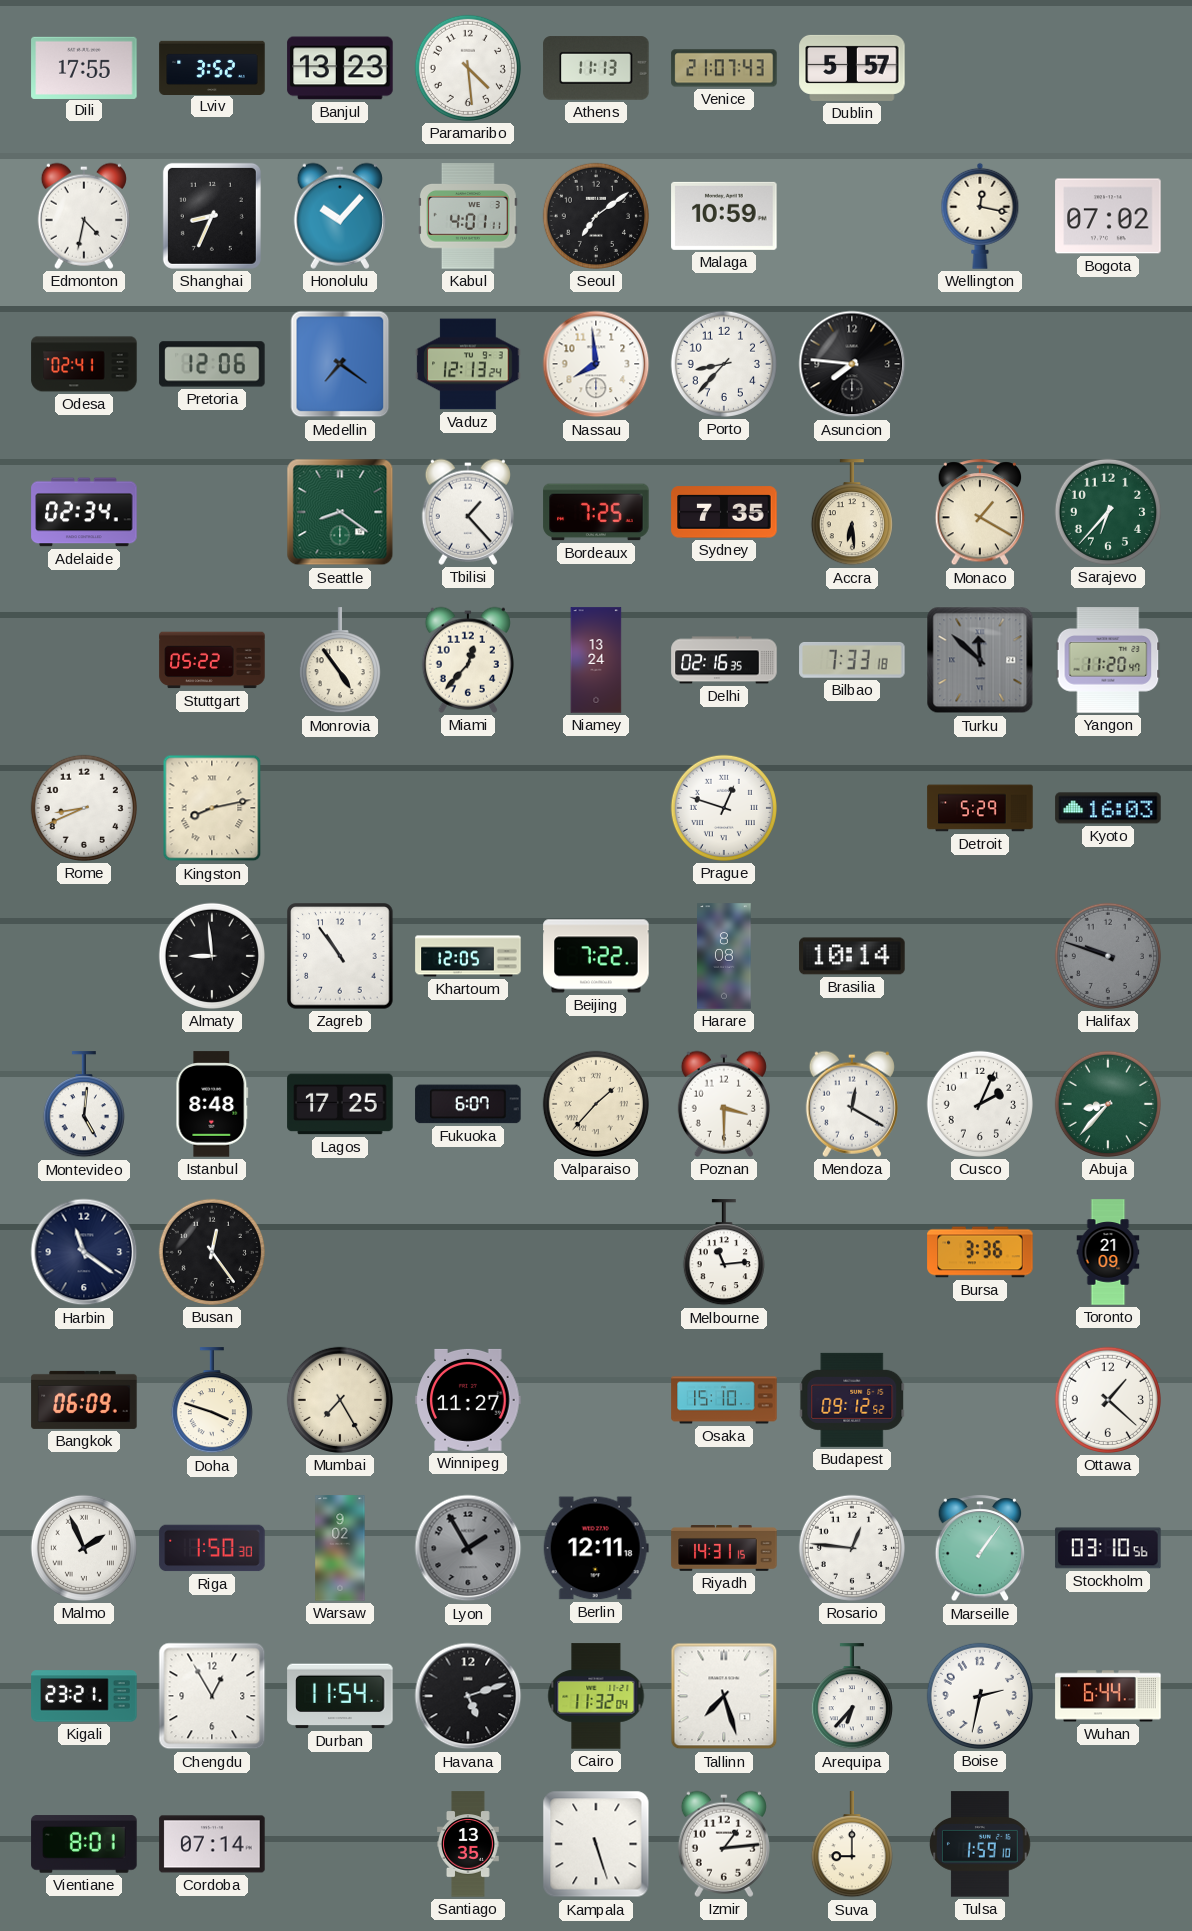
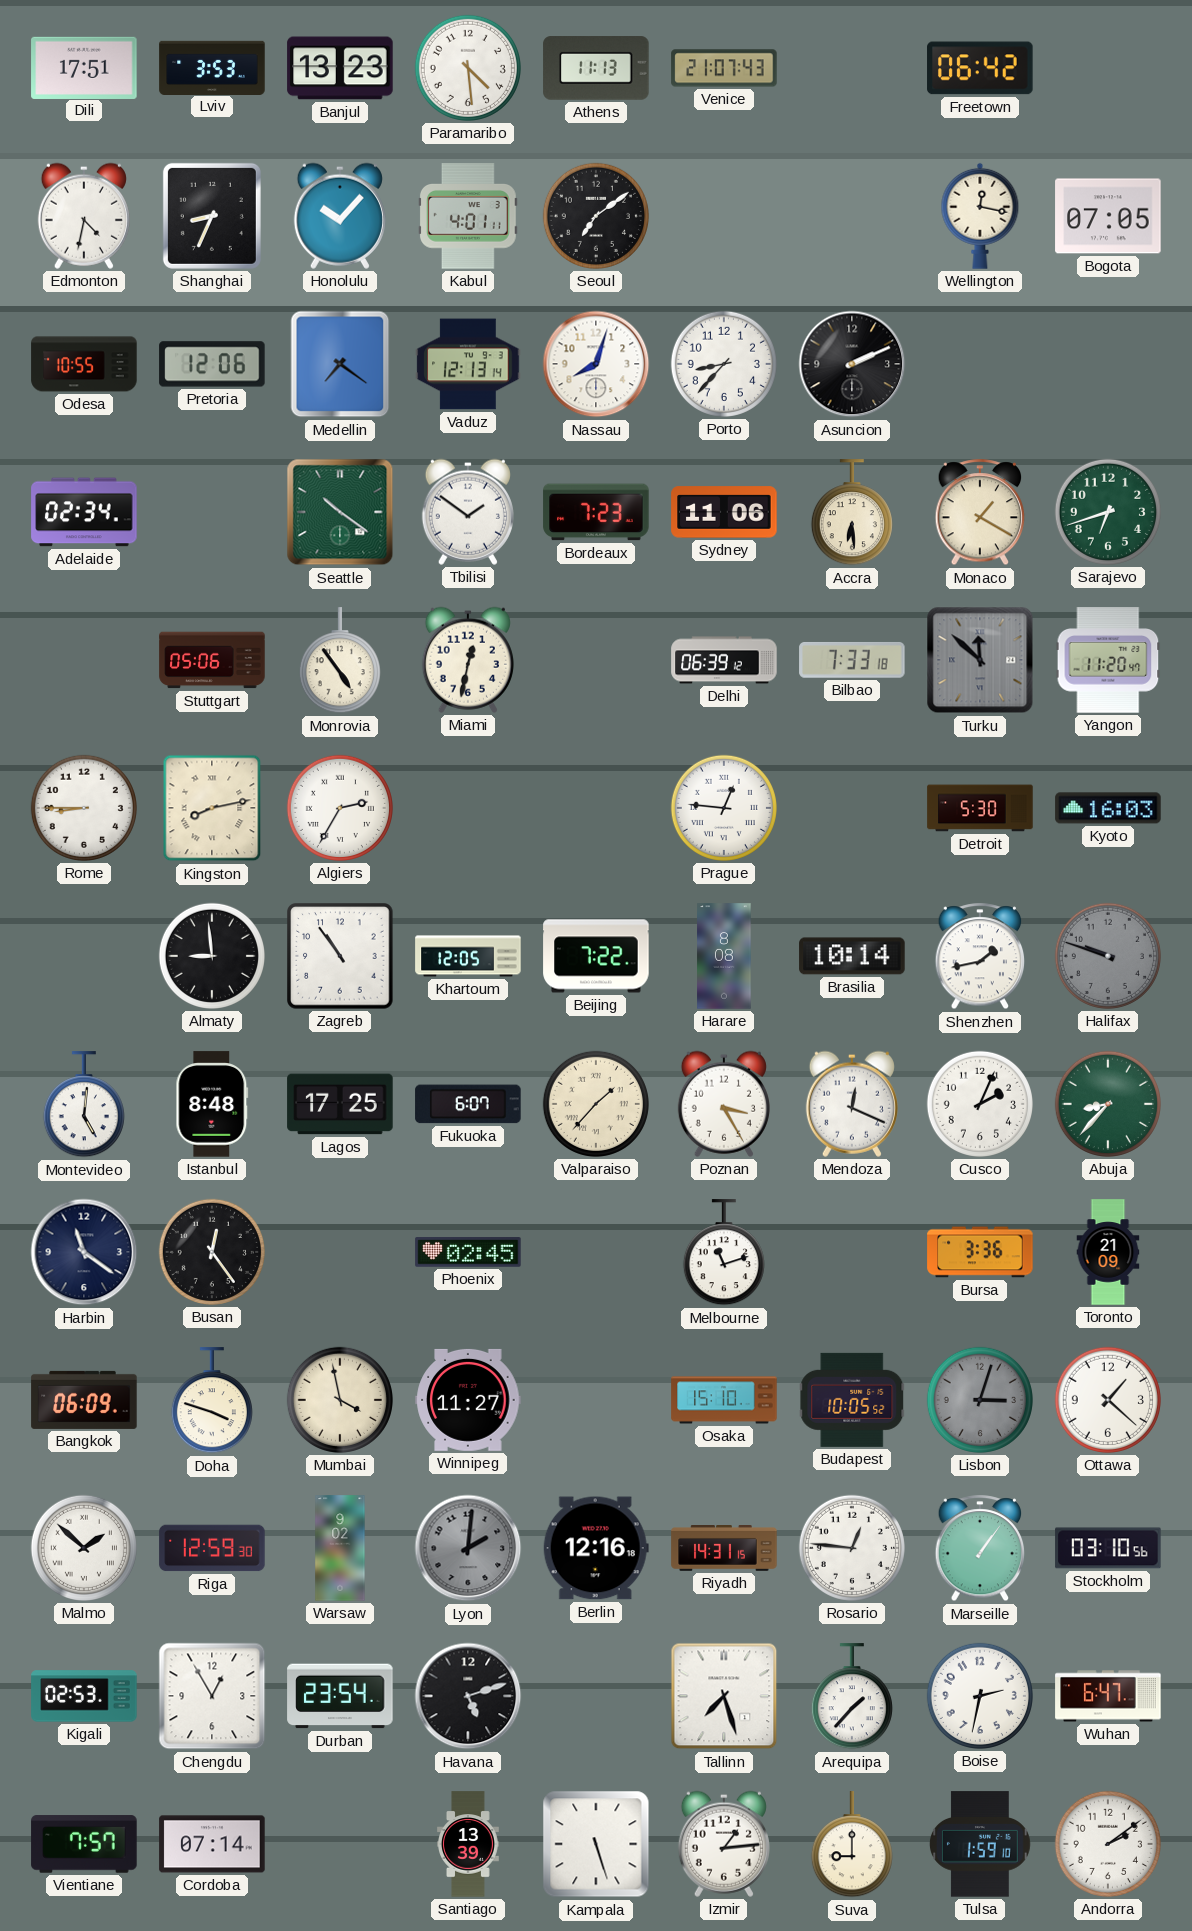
Dili: 17:55 -> 17:51
Lviv: 3:52 -> 3:53
Dublin: 5:57 -> none
Freetown: none -> 06:42
Malaga: 10:59 -> none
Bogota: 07:02 -> 07:05
Odesa: 02:41 -> 10:55
Vaduz: 12:13:24 -> 12:13:14
Nassau: 7:59 -> 8:03
Asuncion: 7:46 -> 2:11
Seattle: 8:21 -> 10:21
Tbilisi: 1:23 -> 1:51
Bordeaux: 7:25 -> 7:23
Sydney: 7:35 -> 11:06
Sarajevo: 6:37 -> 6:42
Stuttgart: 05:22 -> 05:06
Miami: 12:37 -> 12:32
Niamey: 13:24 -> none
Delhi: 02:16 -> 06:39
Rome: 8:41 -> 8:45
Algiers: none -> 2:35
Prague: 12:48 -> 12:46
Detroit: 5:29 -> 5:30
Shenzhen: none -> 1:43
Poznan: 3:30 -> 3:25
Mendoza: 12:20 -> 12:19
Phoenix: none -> 02:45
Melbourne: 11:14 -> 11:12
Mumbai: 7:25 -> 3:58
Budapest: 09:12 -> 10:05
Lisbon: none -> 3:03
Malmo: 1:56 -> 1:52
Riga: 1:50 -> 12:59
Lyon: 1:55 -> 2:01
Berlin: 12:11 -> 12:16
Kigali: 23:21 -> 02:53
Durban: 11:54 -> 23:54
Cairo: 11:32 -> none
Arequipa: 6:37 -> 1:37
Wuhan: 6:44 -> 6:47
Vientiane: 8:01 -> 7:57
Santiago: 13:35 -> 13:39
Andorra: none -> 2:09
